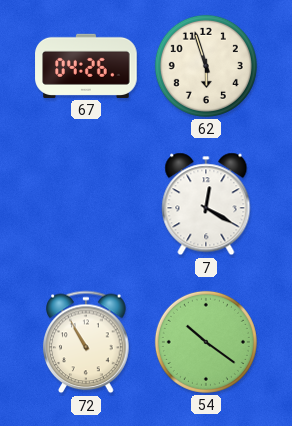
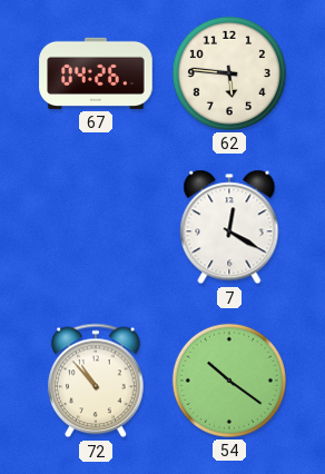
62: 5:57 -> 5:46
72: 10:55 -> 10:53
